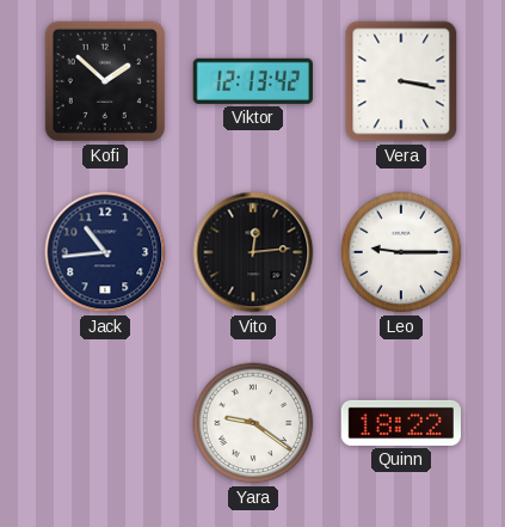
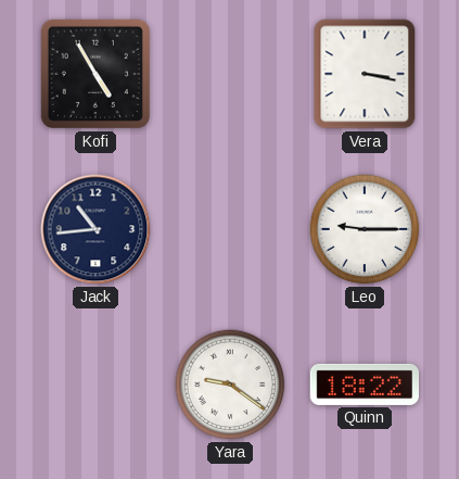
Kofi: 1:52 -> 4:55
Viktor: 12:13 -> none
Vito: 12:14 -> none
